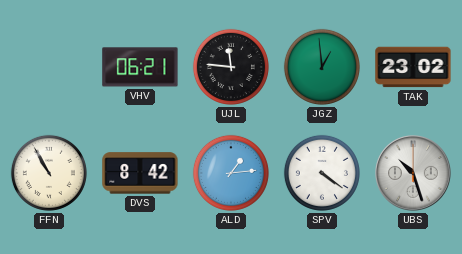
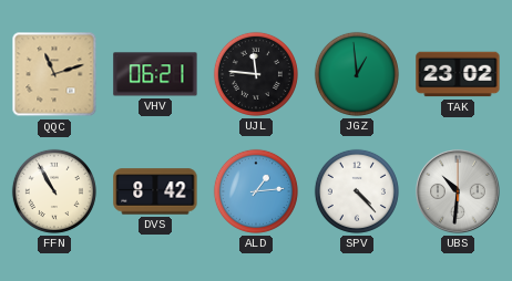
QQC: none -> 11:12
SPV: 4:21 -> 4:23
UBS: 10:27 -> 10:31
